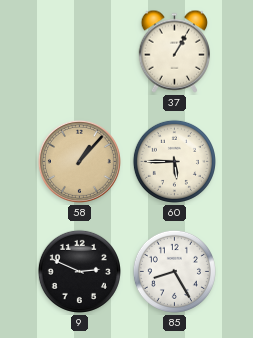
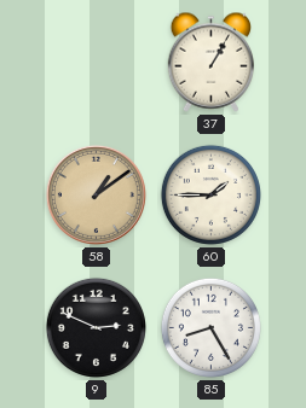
58: 1:07 -> 1:09
60: 5:45 -> 1:45
